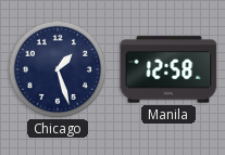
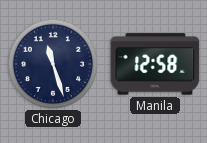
Chicago: 1:27 -> 11:27
